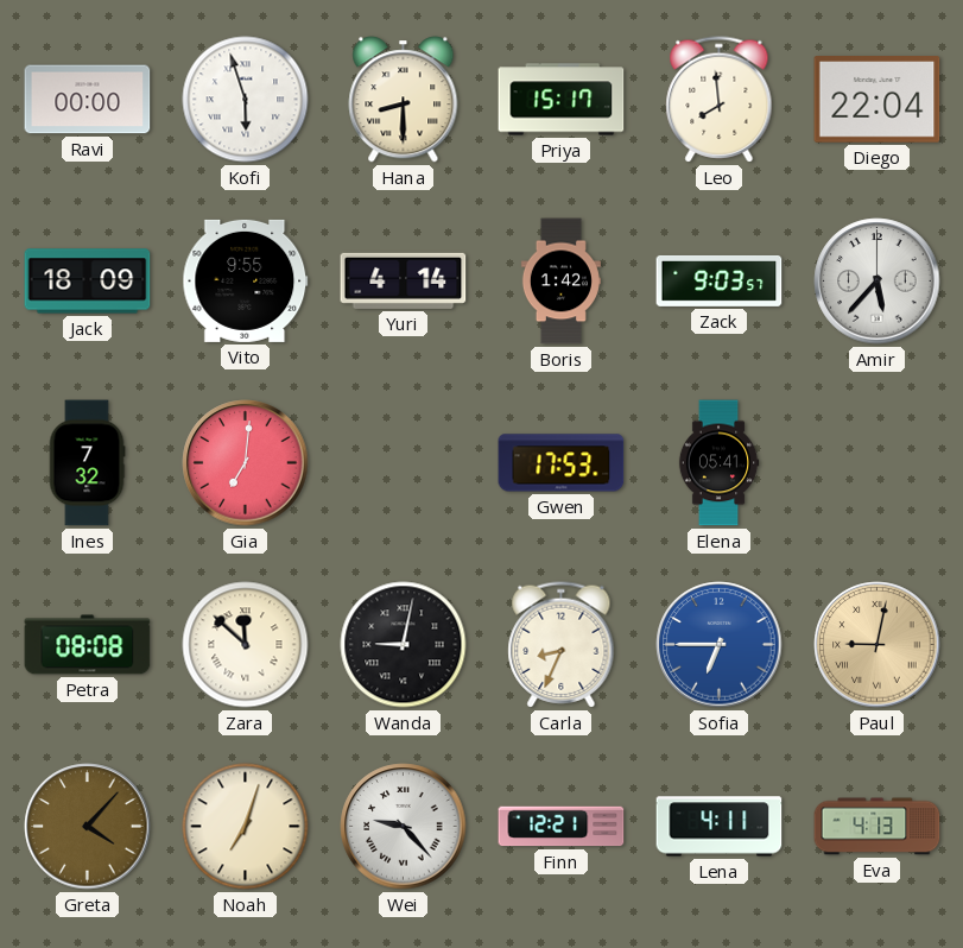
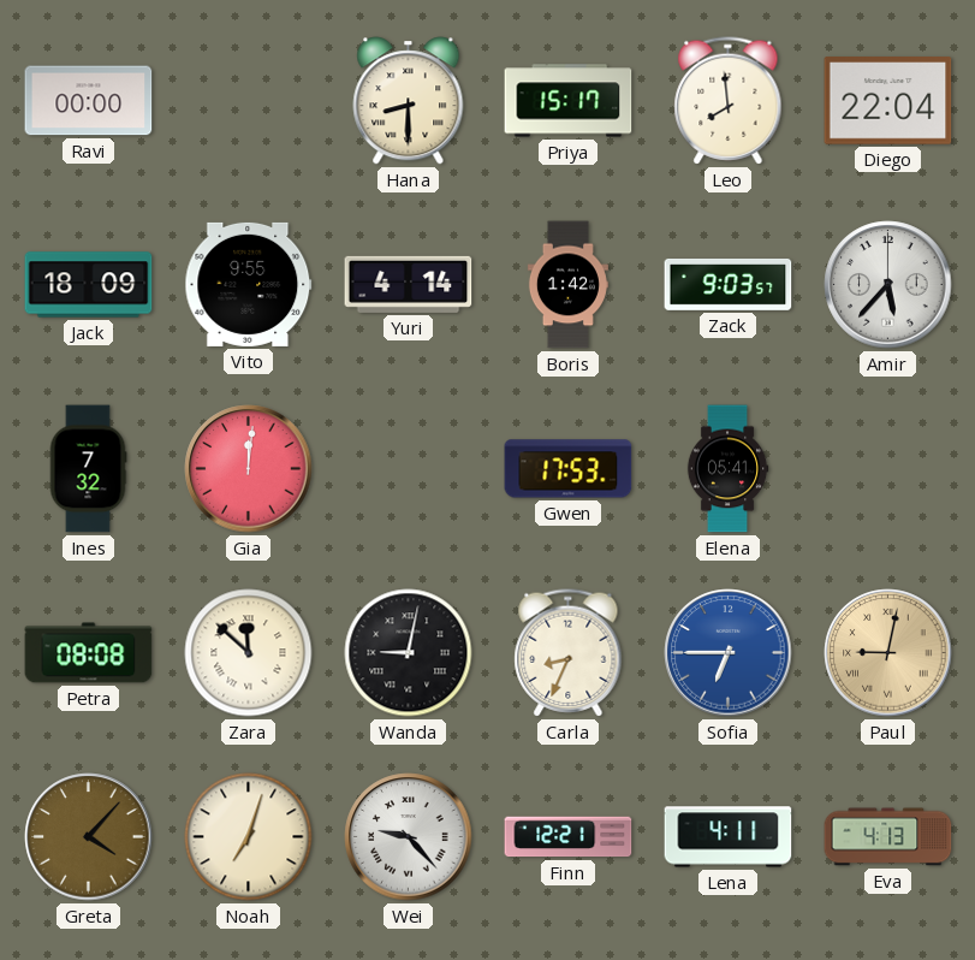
Kofi: 5:57 -> none
Gia: 7:01 -> 12:01
